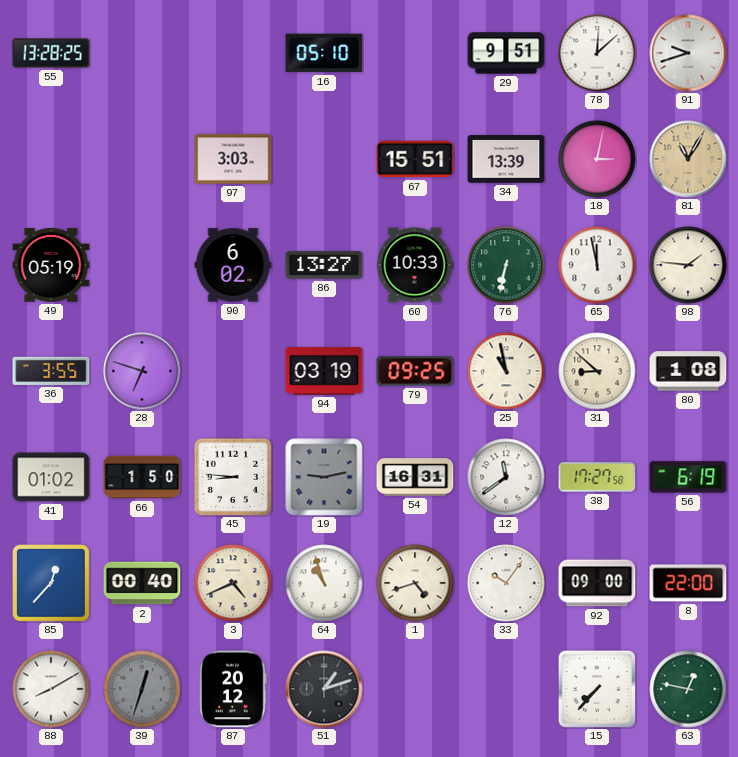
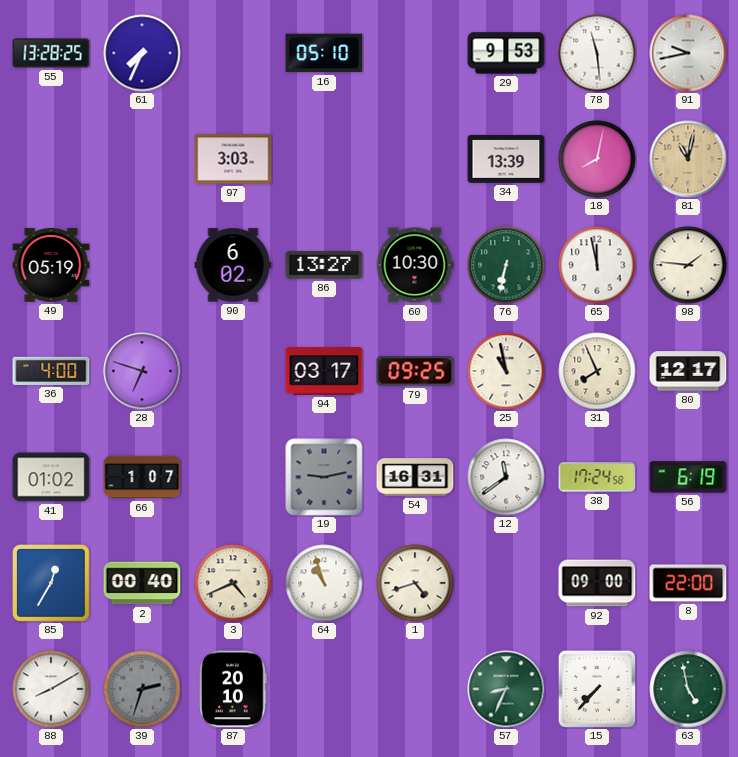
61: none -> 7:34
29: 9:51 -> 9:53
78: 12:08 -> 11:29
91: 9:42 -> 9:43
67: 15:51 -> none
18: 3:02 -> 8:02
81: 11:05 -> 11:02
60: 10:33 -> 10:30
36: 3:55 -> 4:00
94: 03:19 -> 03:17
31: 8:52 -> 7:56
80: 1:08 -> 12:17
66: 1:50 -> 1:07
45: 8:46 -> none
38: 17:27 -> 17:24
85: 12:37 -> 12:35
33: 10:06 -> none
39: 12:33 -> 2:33
87: 20:12 -> 20:10
51: 1:12 -> none
57: none -> 8:34
63: 12:47 -> 4:58
